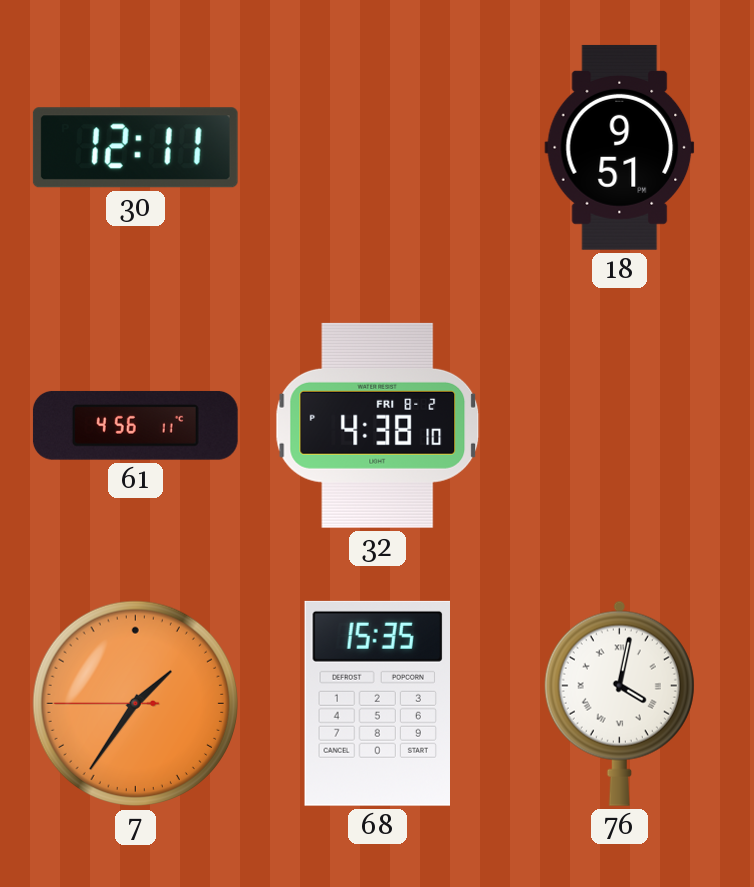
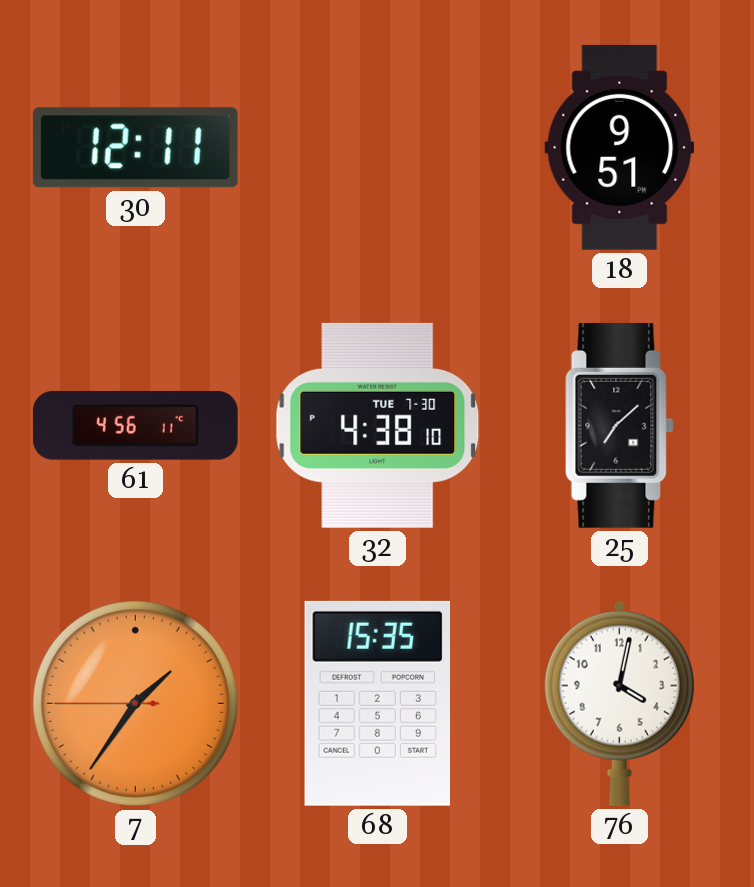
32 date: FRI 8-2 -> TUE 7-30
25: none -> 7:08
76 numerals: Roman -> Arabic
